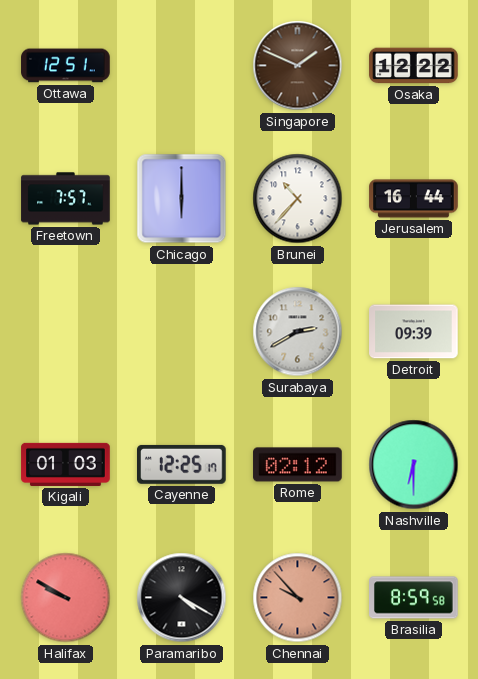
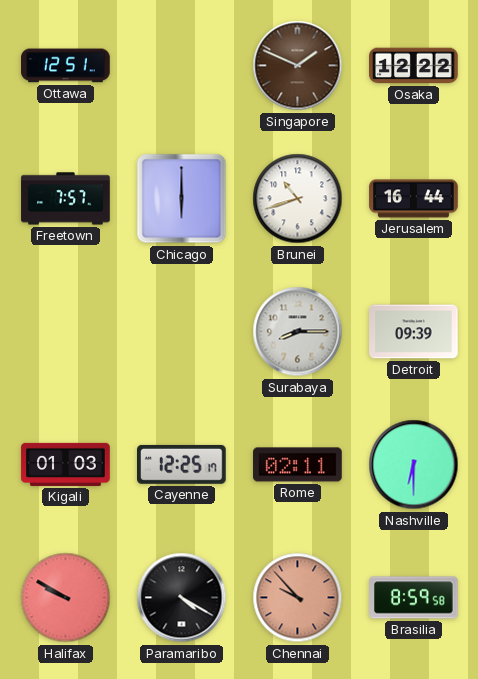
Brunei: 10:37 -> 10:42
Surabaya: 2:40 -> 8:15
Rome: 02:12 -> 02:11
